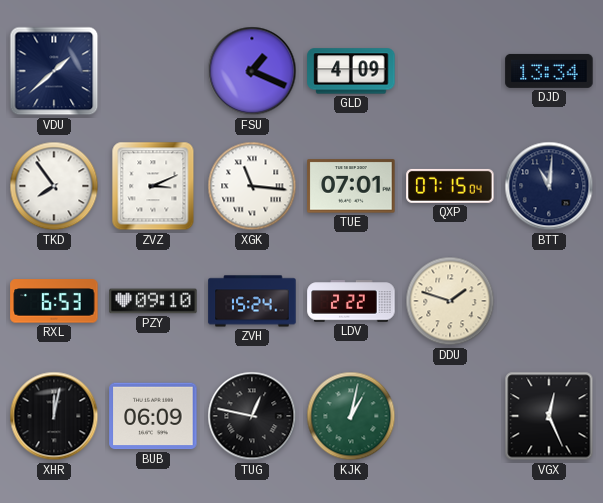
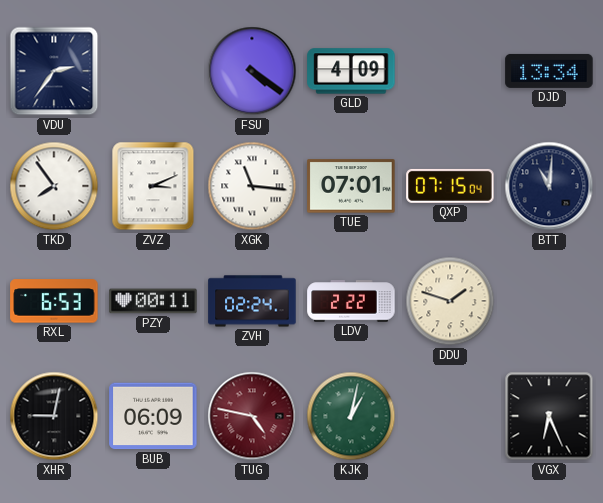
VDU: 1:38 -> 2:36
FSU: 1:19 -> 4:21
PZY: 09:10 -> 00:11
ZVH: 15:24 -> 02:24
XHR: 12:02 -> 9:02
TUG: 12:47 -> 4:47
TUG dial: black -> burgundy
VGX: 12:26 -> 6:26
